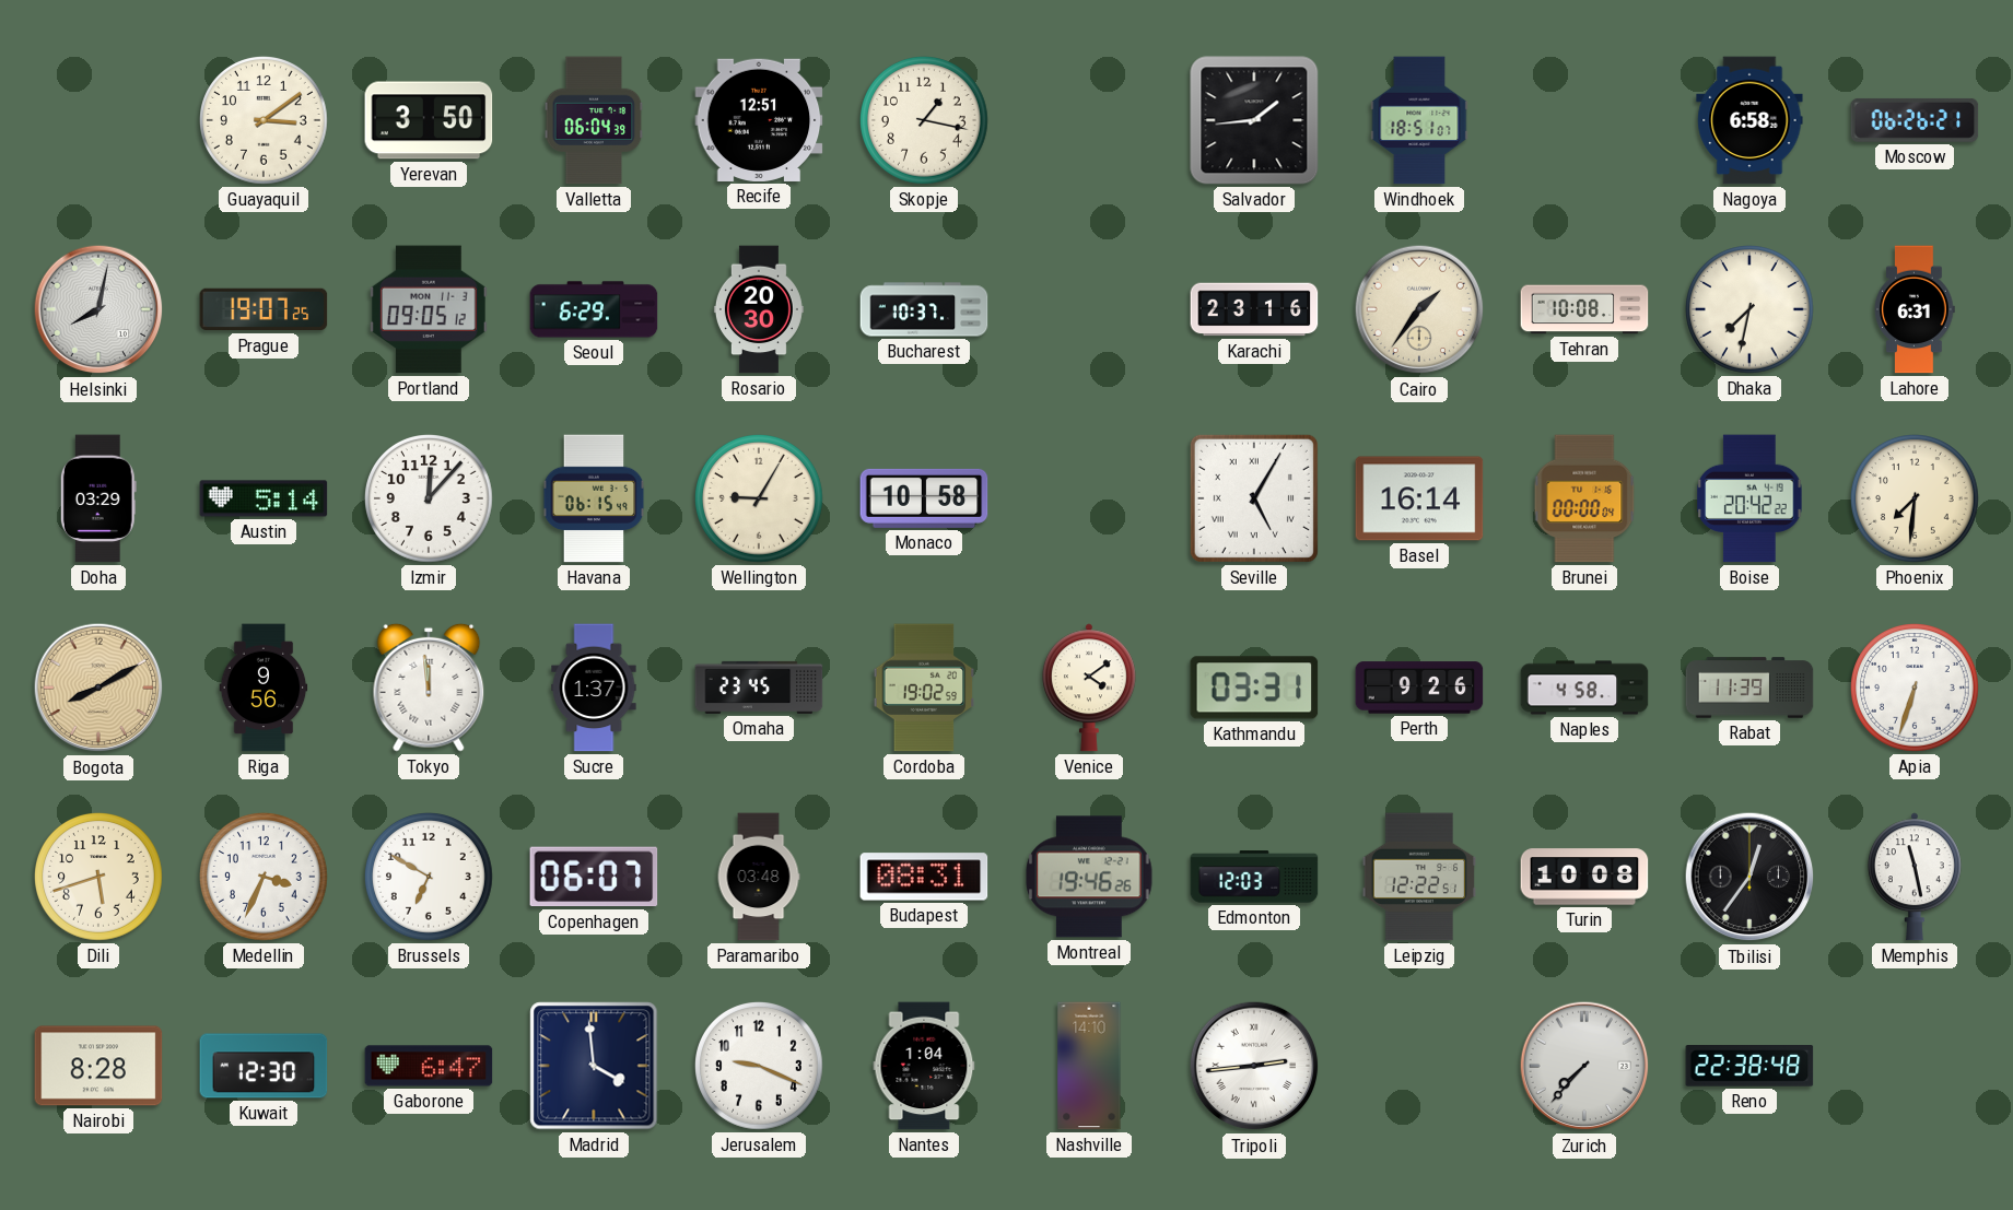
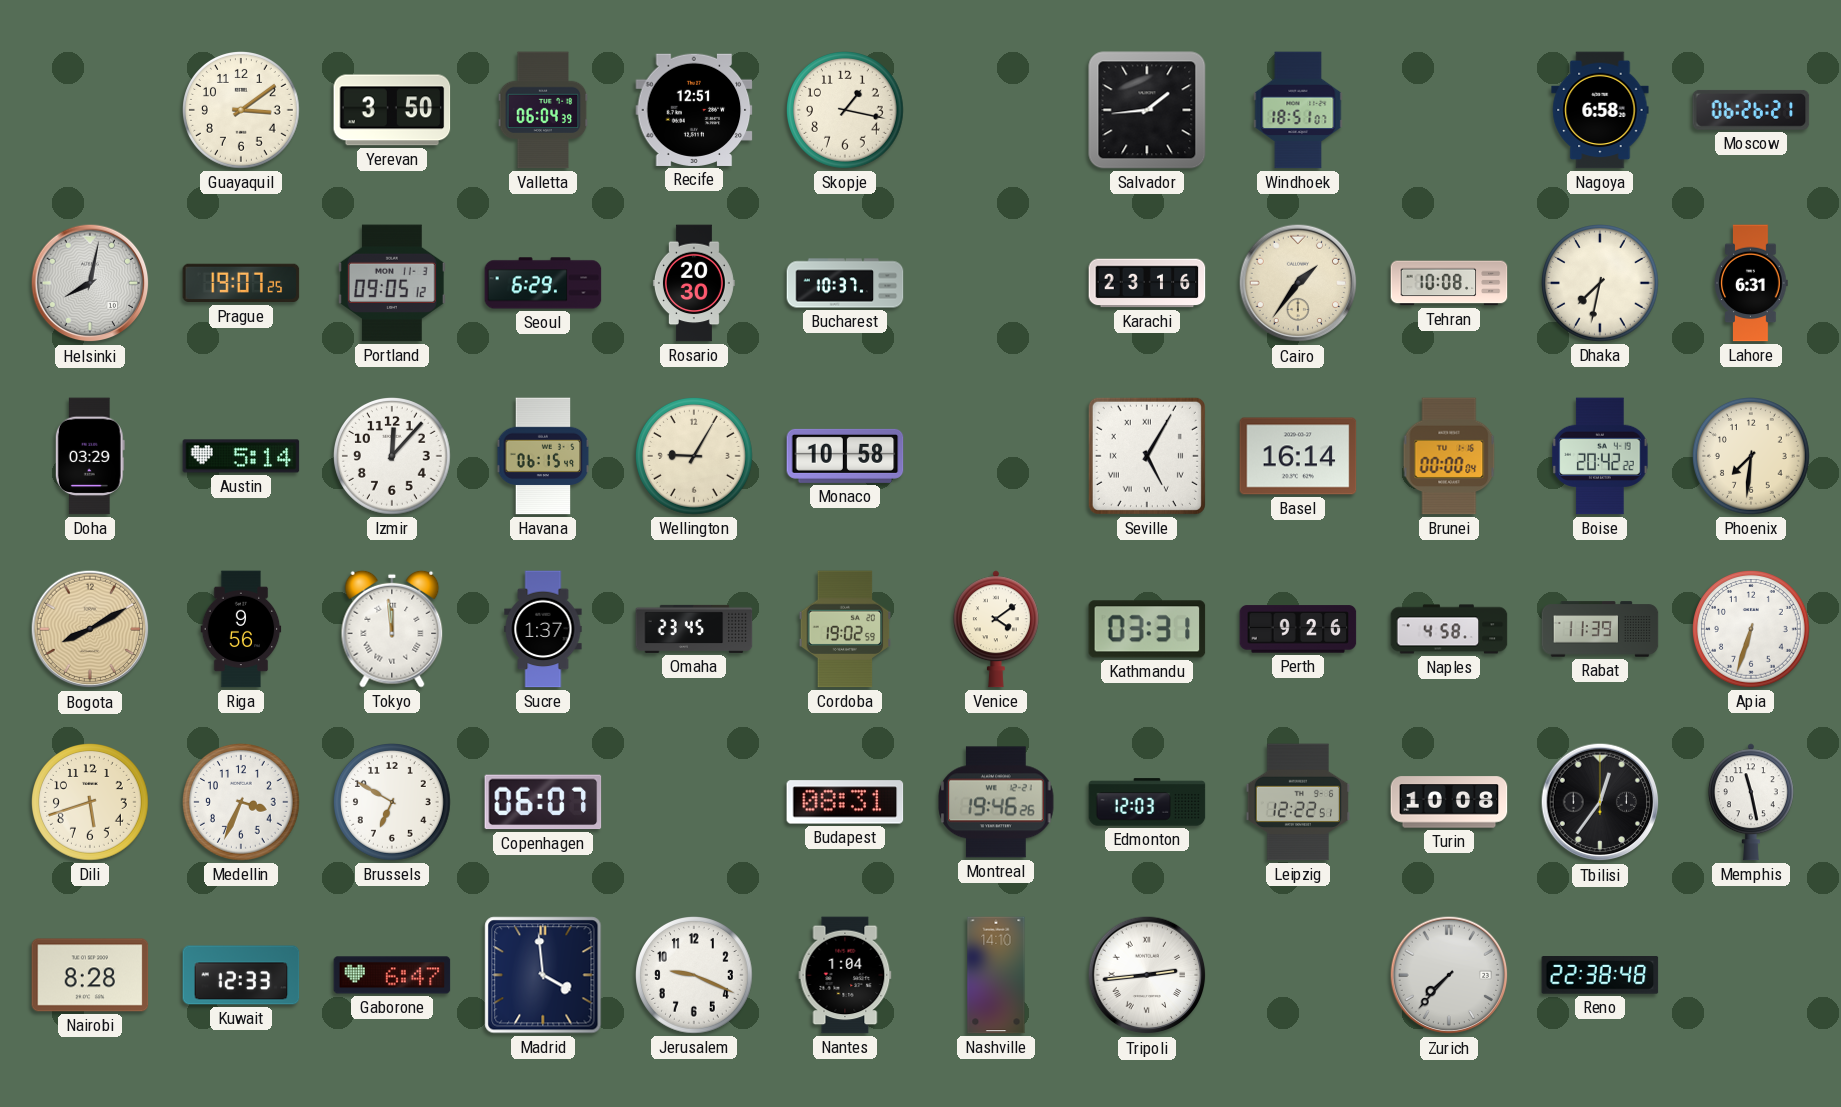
Paramaribo: 03:48 -> none
Kuwait: 12:30 -> 12:33
